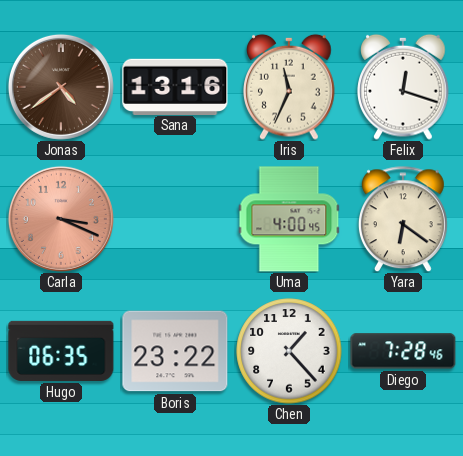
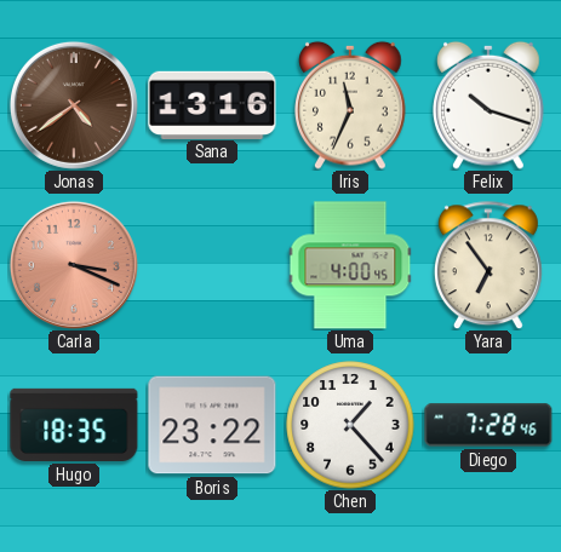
Felix: 12:18 -> 10:18
Yara: 6:21 -> 6:54
Hugo: 06:35 -> 18:35
